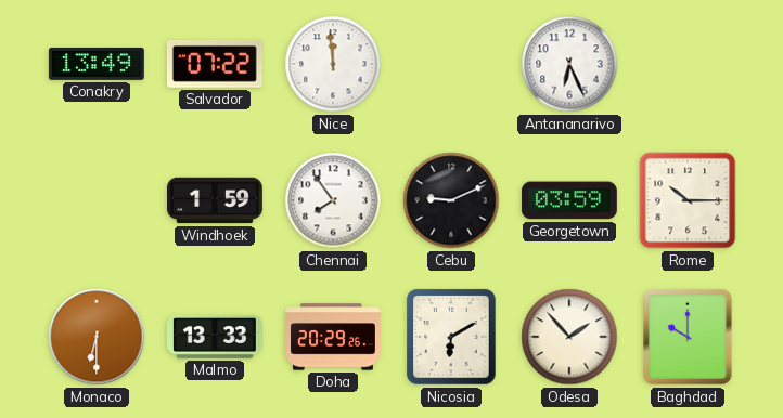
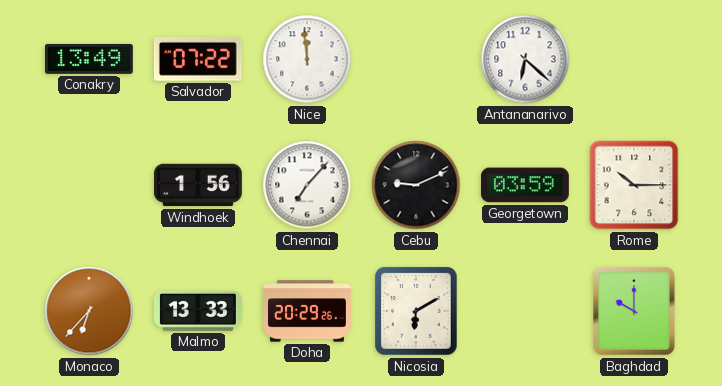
Antananarivo: 6:26 -> 6:22
Windhoek: 1:59 -> 1:56
Chennai: 7:54 -> 7:07
Monaco: 6:30 -> 6:37
Odesa: 1:53 -> none
